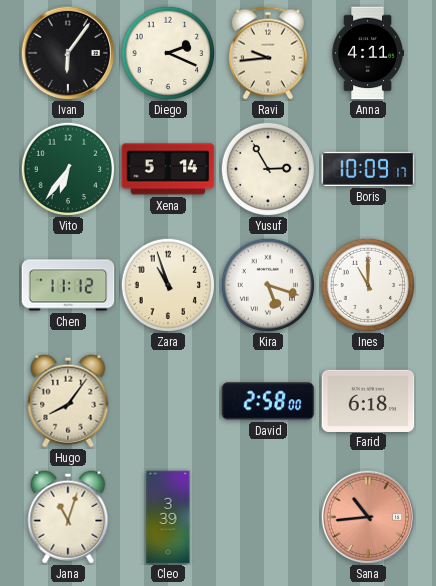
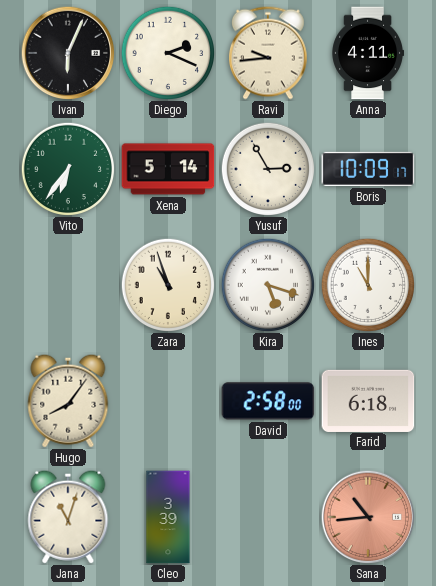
Ivan: 6:06 -> 6:04
Chen: 11:12 -> none
